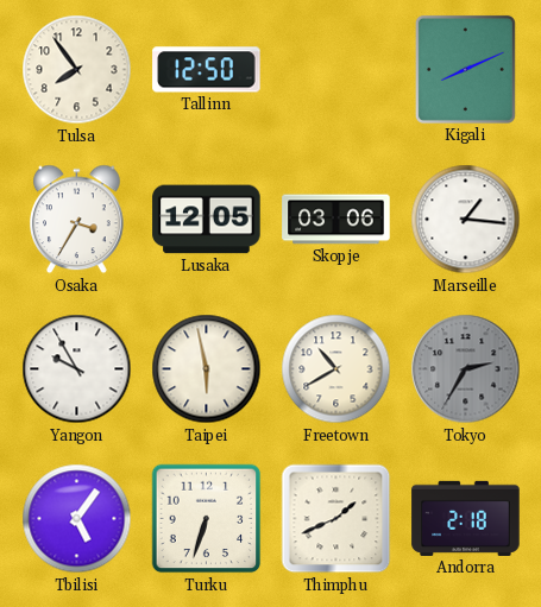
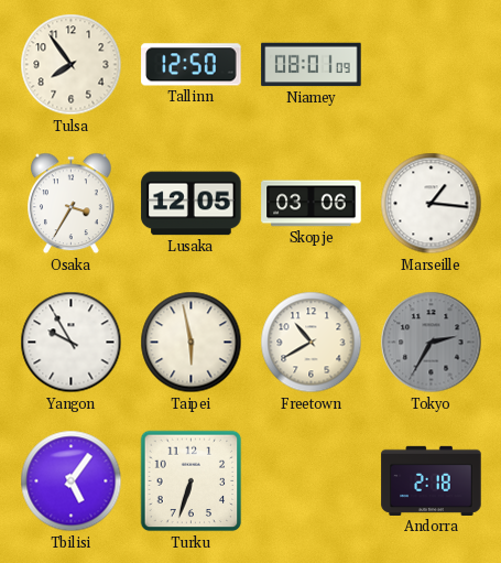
Niamey: none -> 08:01
Kigali: 8:11 -> none
Thimphu: 1:41 -> none
